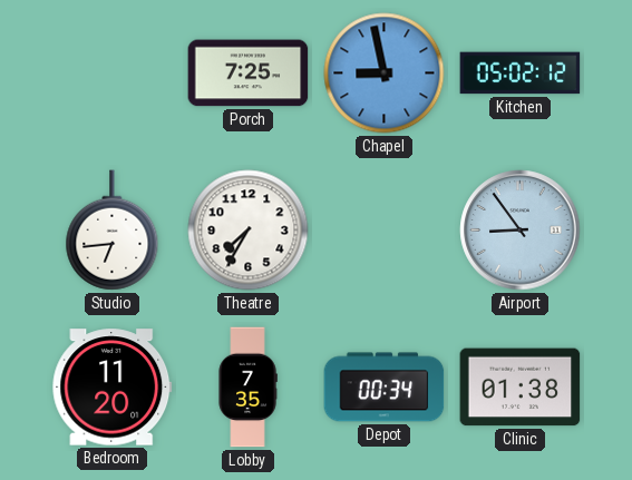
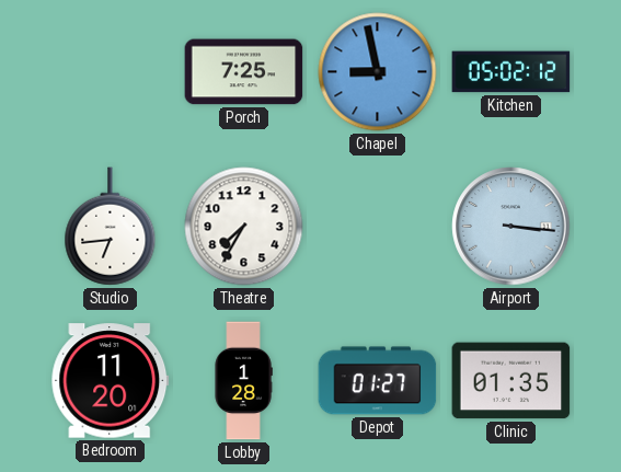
Airport: 8:54 -> 3:16
Lobby: 7:35 -> 1:28
Depot: 00:34 -> 01:27
Clinic: 01:38 -> 01:35
